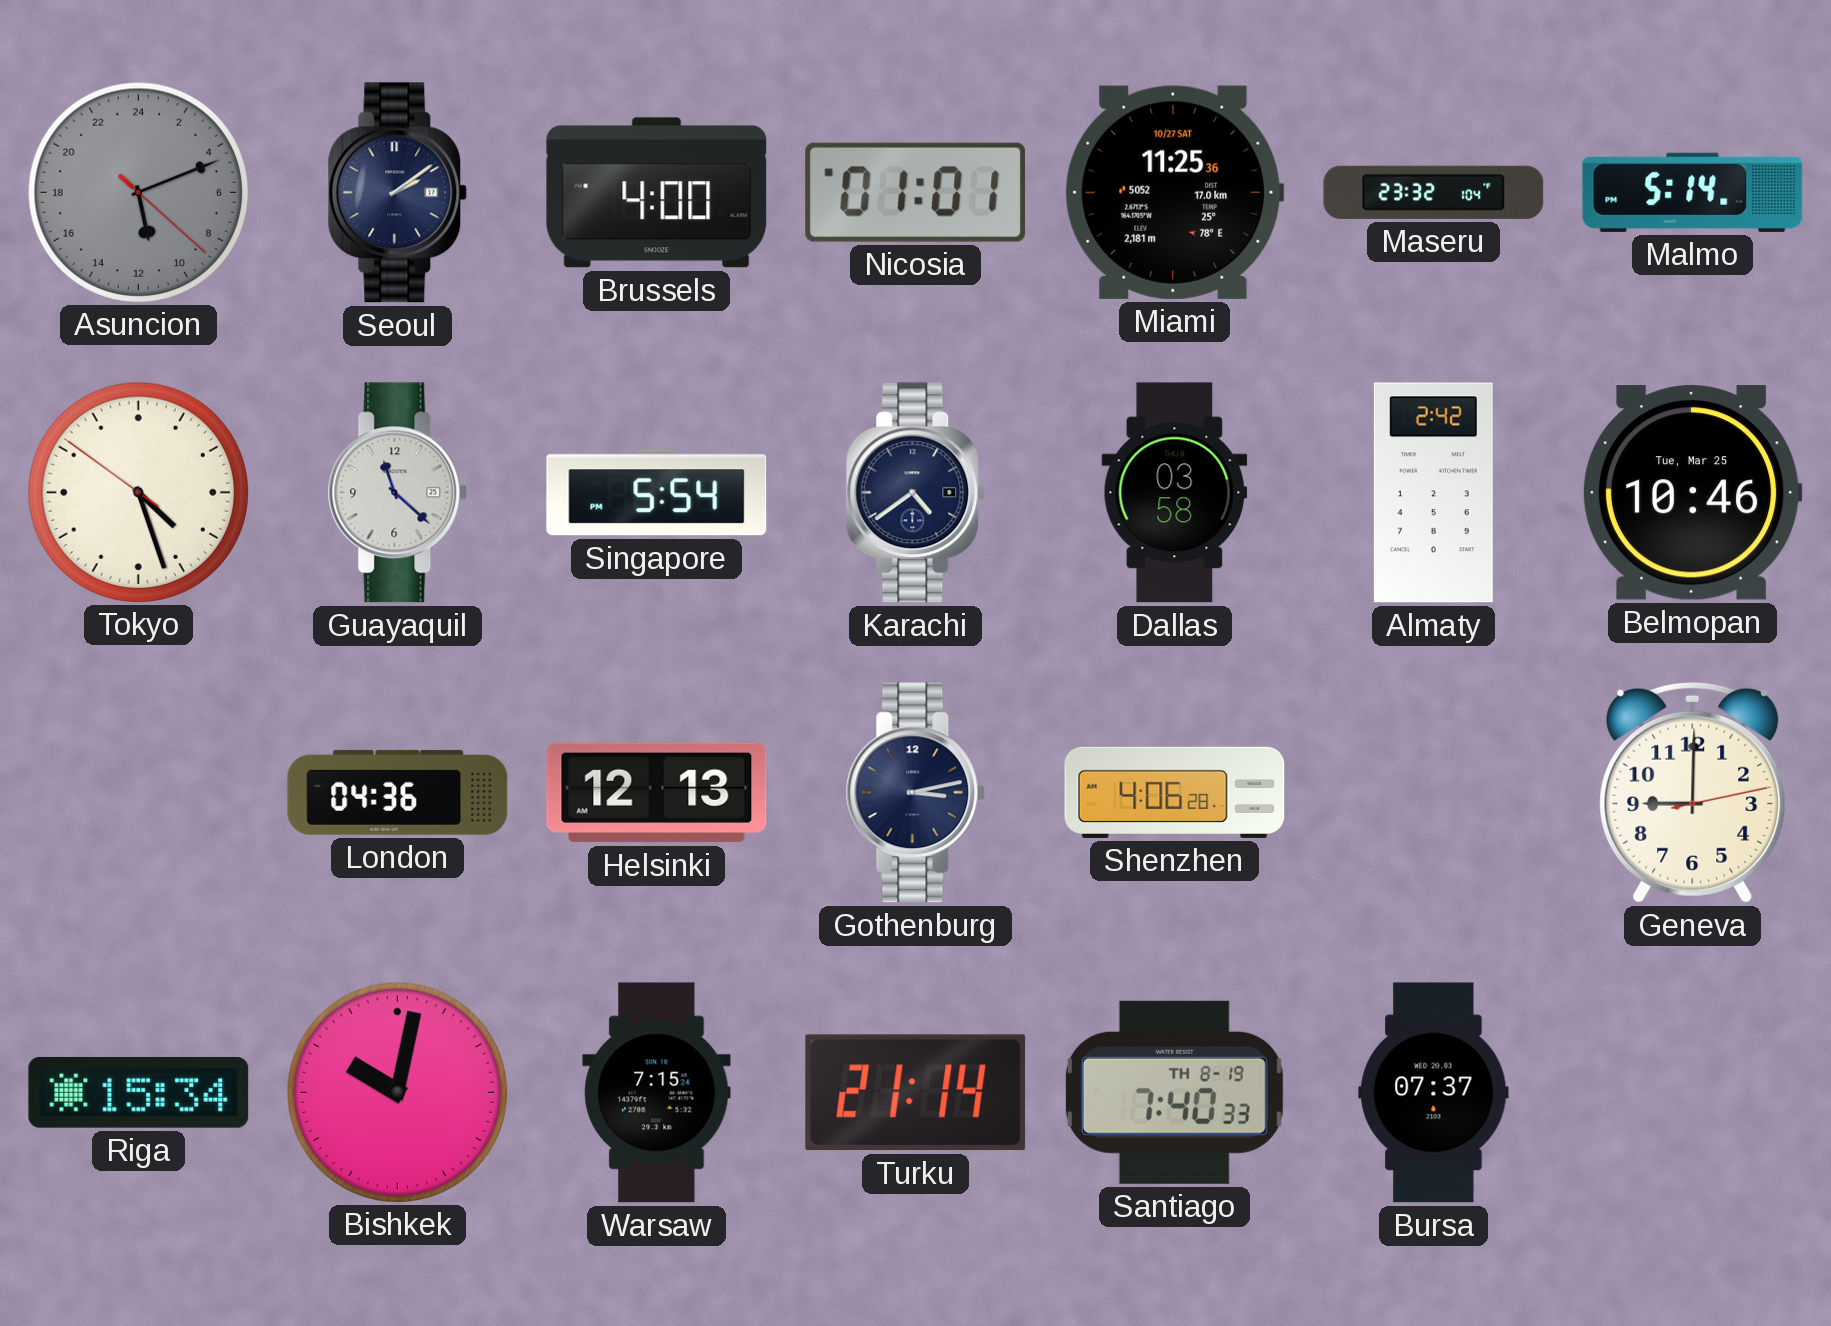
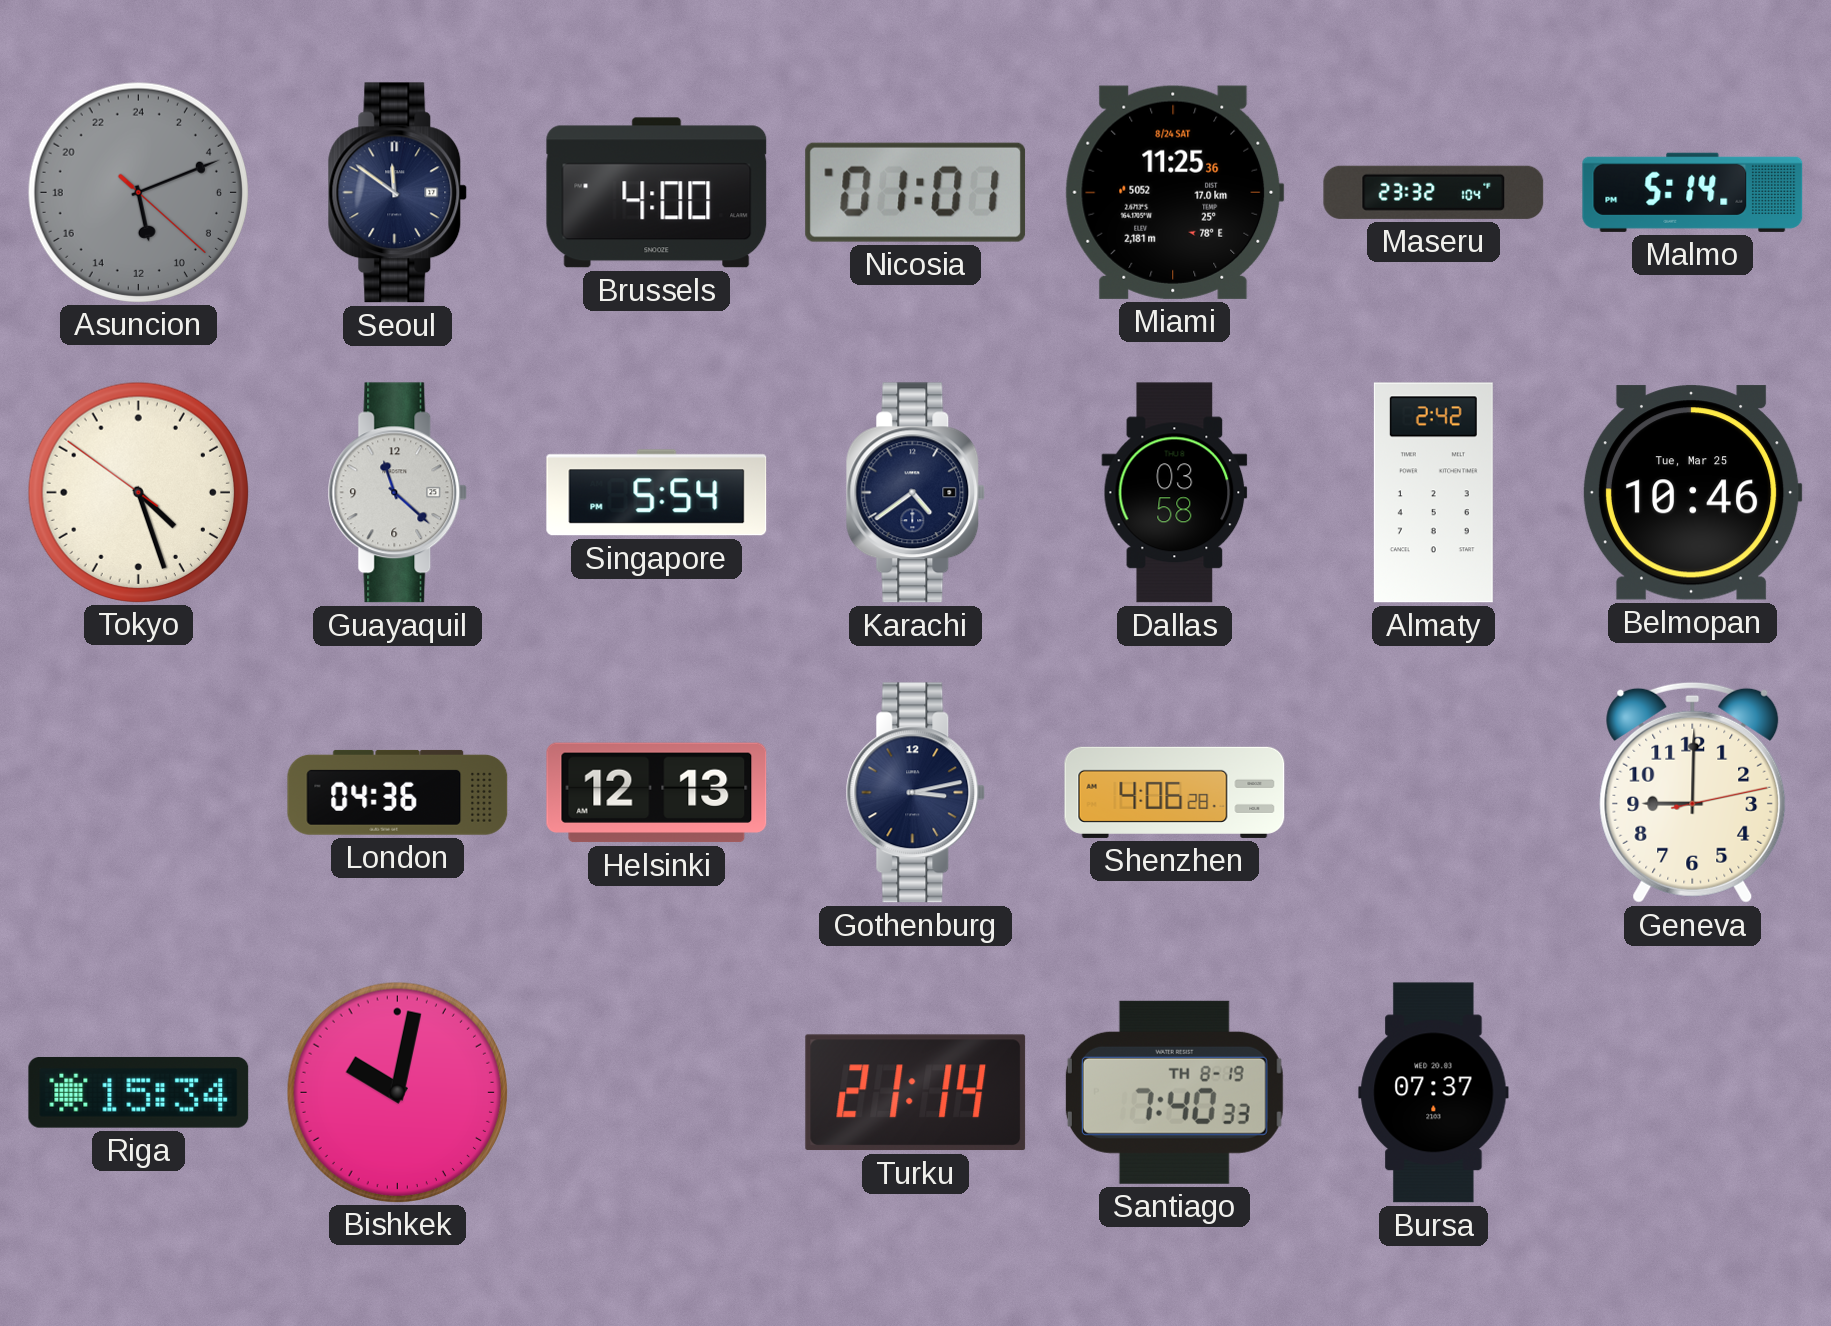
Seoul: 2:09 -> 11:51
Miami date: 10/27 SAT -> 8/24 SAT
Warsaw: 7:15 -> none
